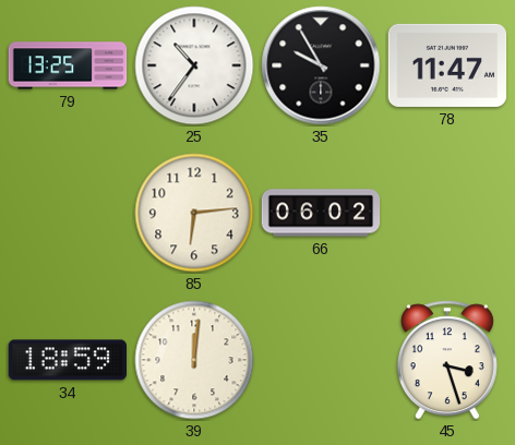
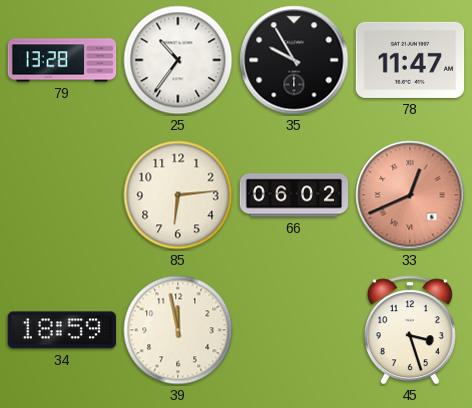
79: 13:25 -> 13:28
33: none -> 12:41
39: 12:01 -> 11:58
